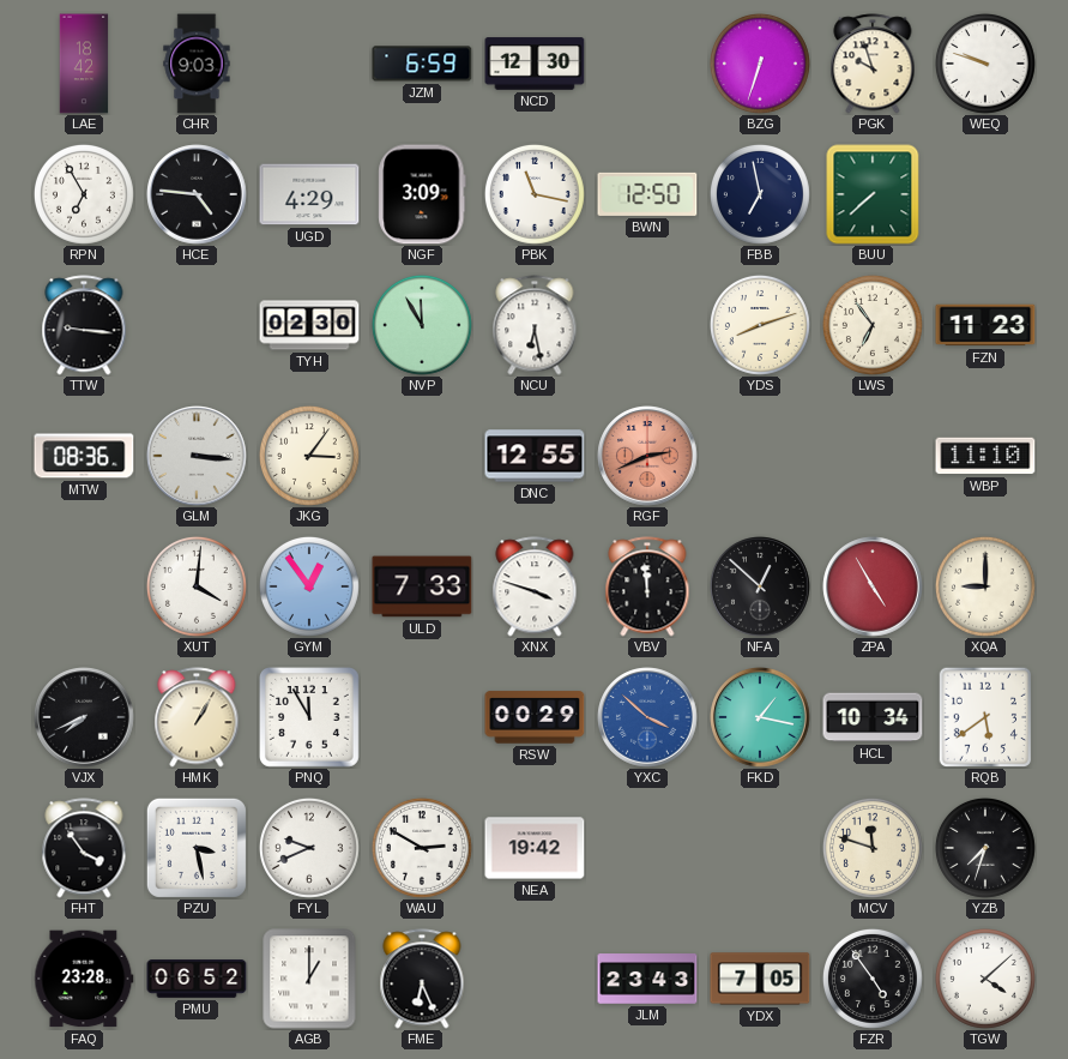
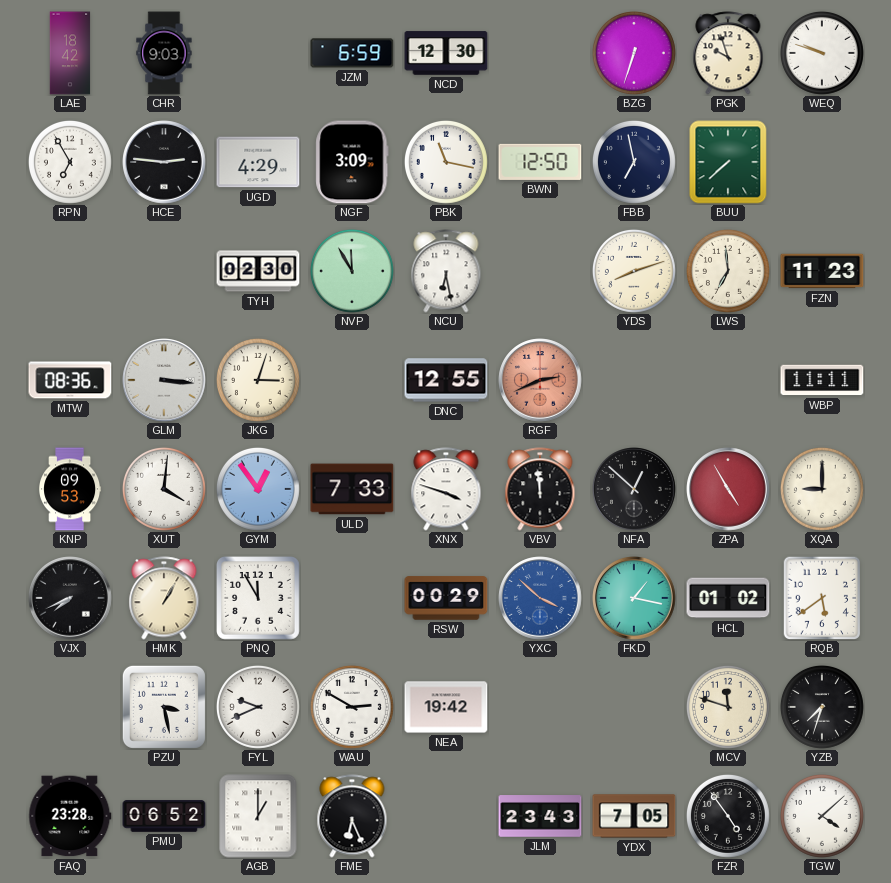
HCE: 4:46 -> 2:46
TTW: 9:16 -> none
LWS: 6:54 -> 6:59
JKG: 3:06 -> 3:03
WBP: 11:10 -> 11:11
KNP: none -> 09:53
HCL: 10:34 -> 01:02
FHT: 3:54 -> none
